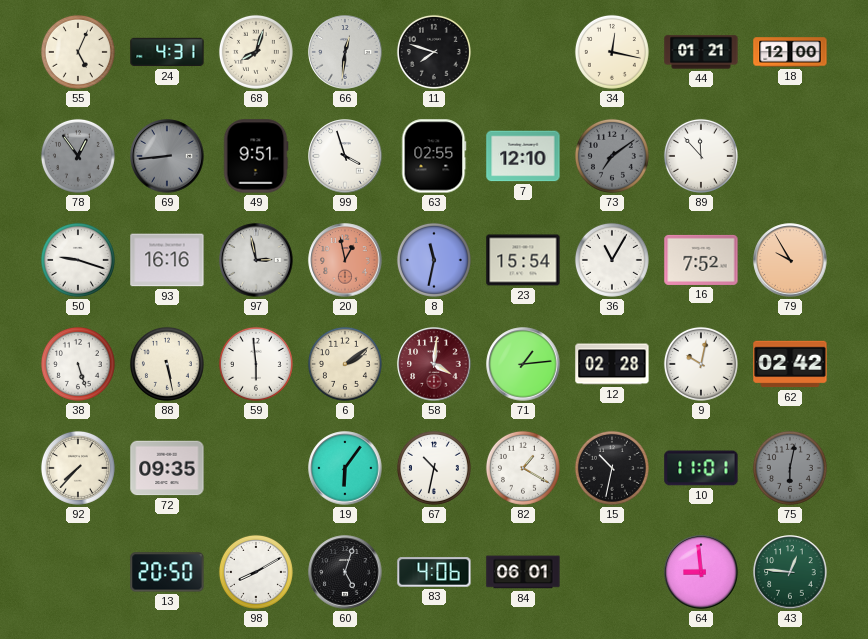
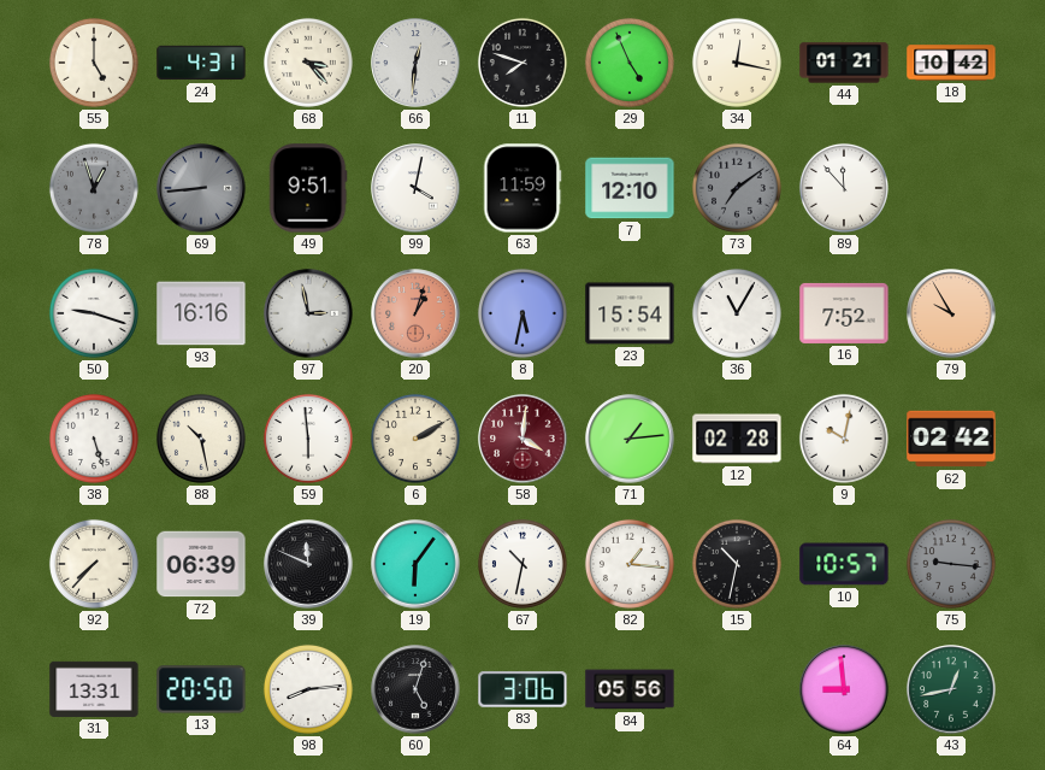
55: 5:04 -> 5:00
68: 8:03 -> 3:23
29: none -> 4:56
18: 12:00 -> 10:42
78: 12:54 -> 12:57
99: 3:57 -> 4:02
63: 02:55 -> 11:59
20: 12:58 -> 1:03
8: 11:32 -> 5:32
88: 5:28 -> 10:28
6: 2:09 -> 2:10
72: 09:35 -> 06:39
39: none -> 11:49
82: 1:20 -> 1:16
10: 11:01 -> 10:57
75: 6:02 -> 9:16
31: none -> 13:31
98: 8:10 -> 8:14
83: 4:06 -> 3:06
84: 06:01 -> 05:56
43: 12:46 -> 12:43
